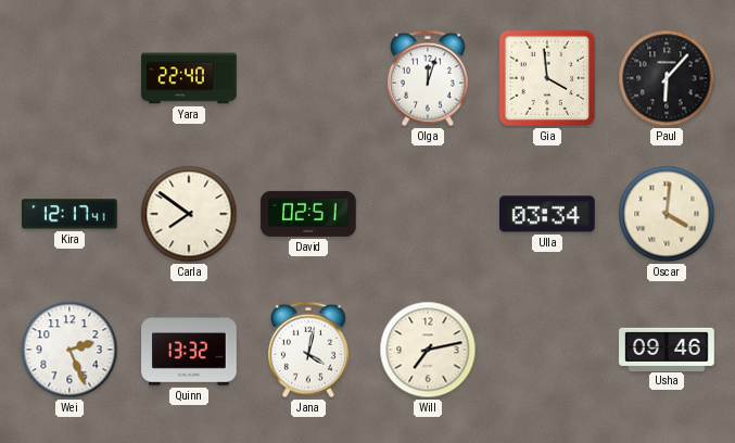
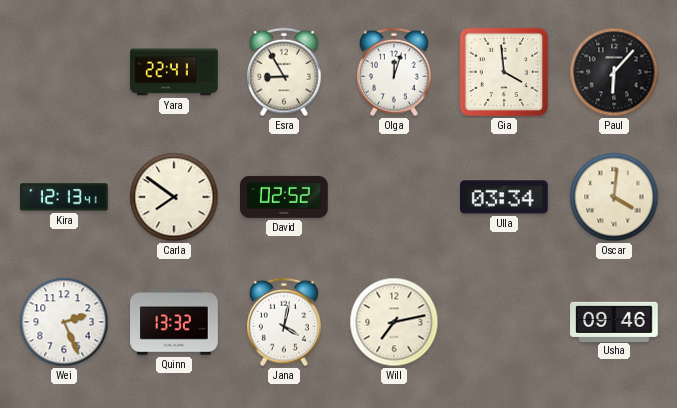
Yara: 22:40 -> 22:41
Esra: none -> 8:55
Kira: 12:17 -> 12:13
David: 02:51 -> 02:52
